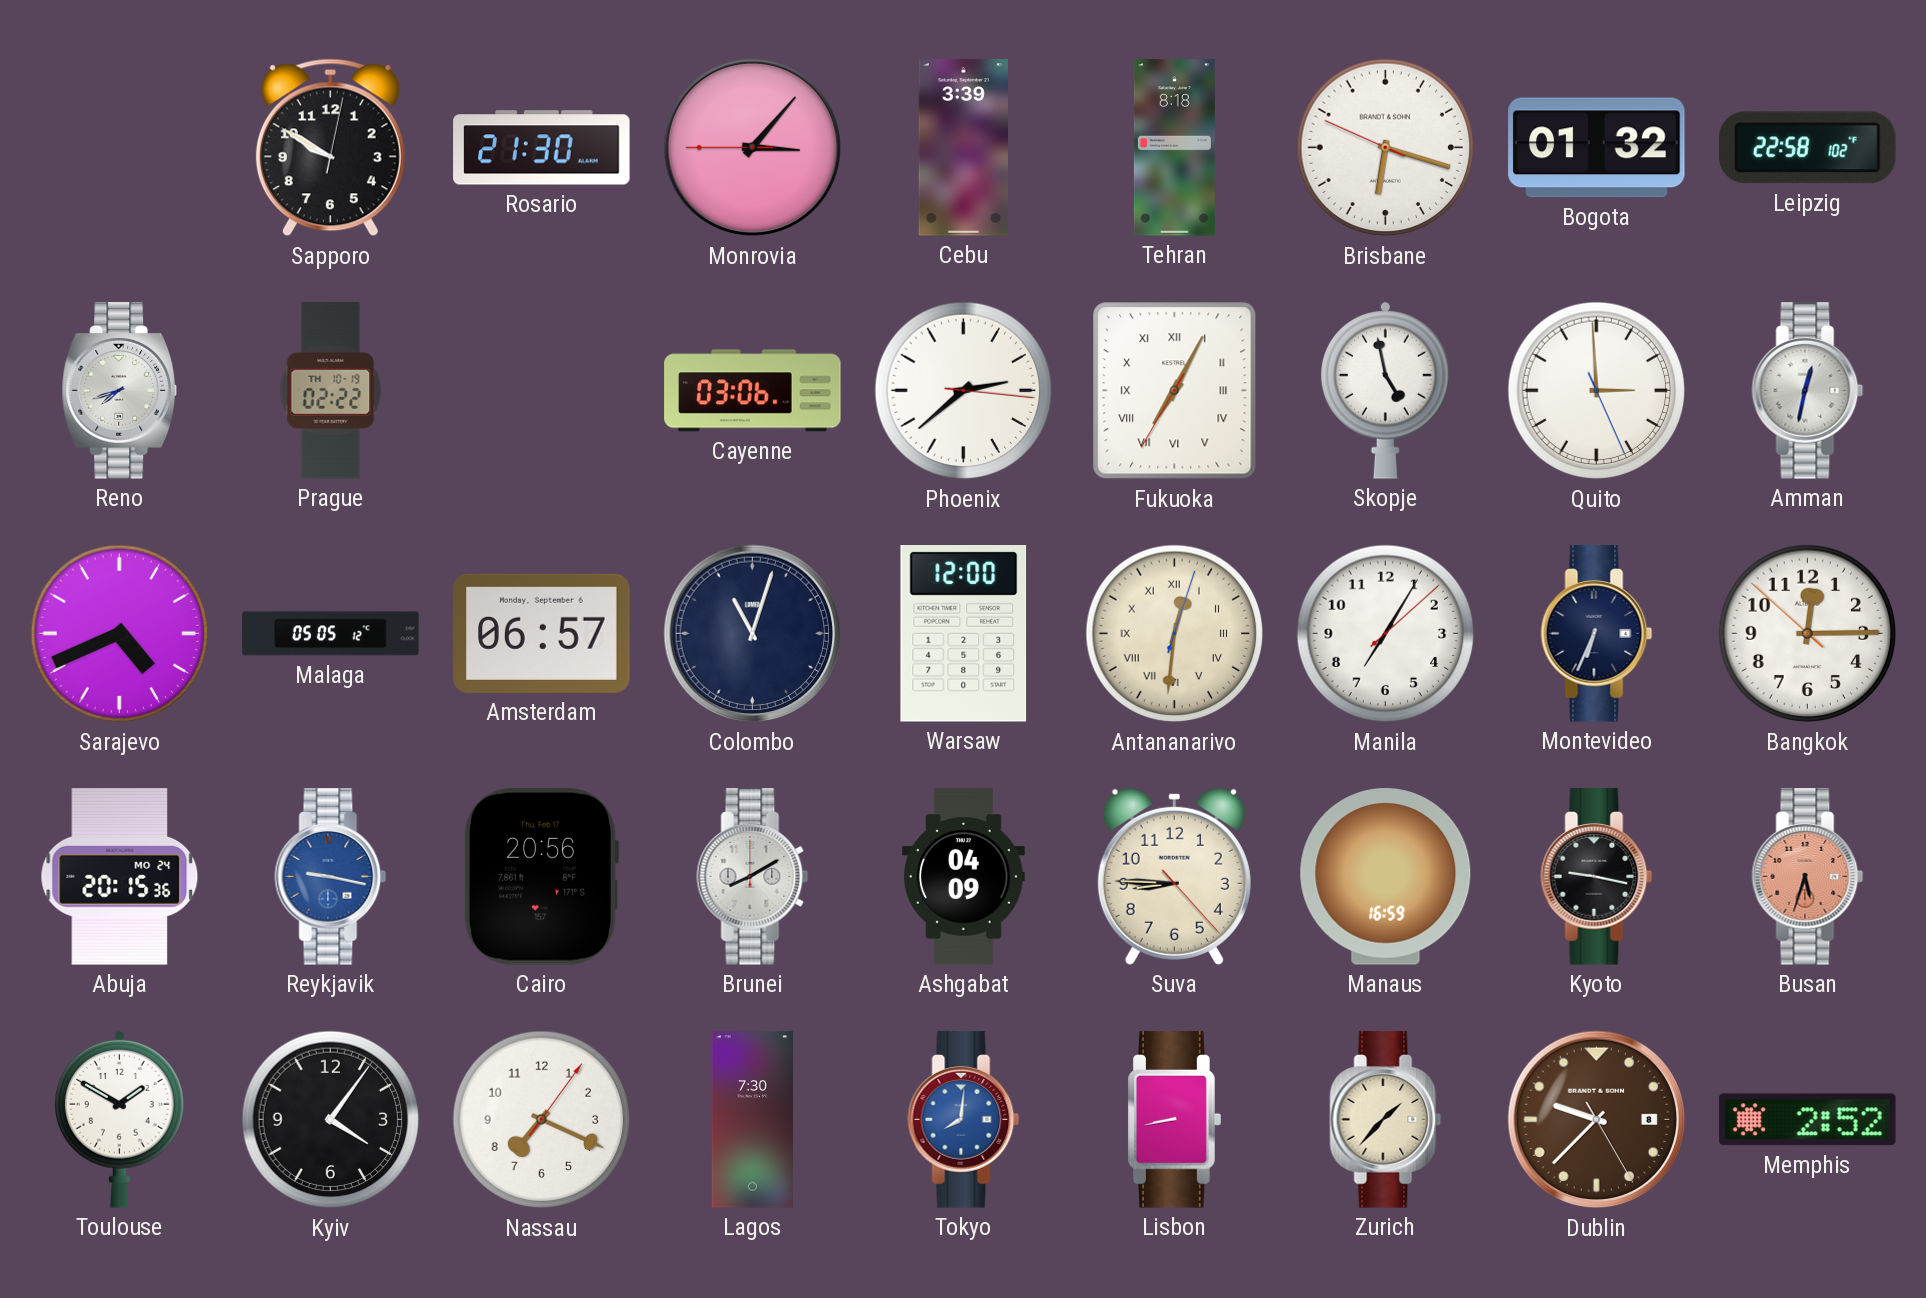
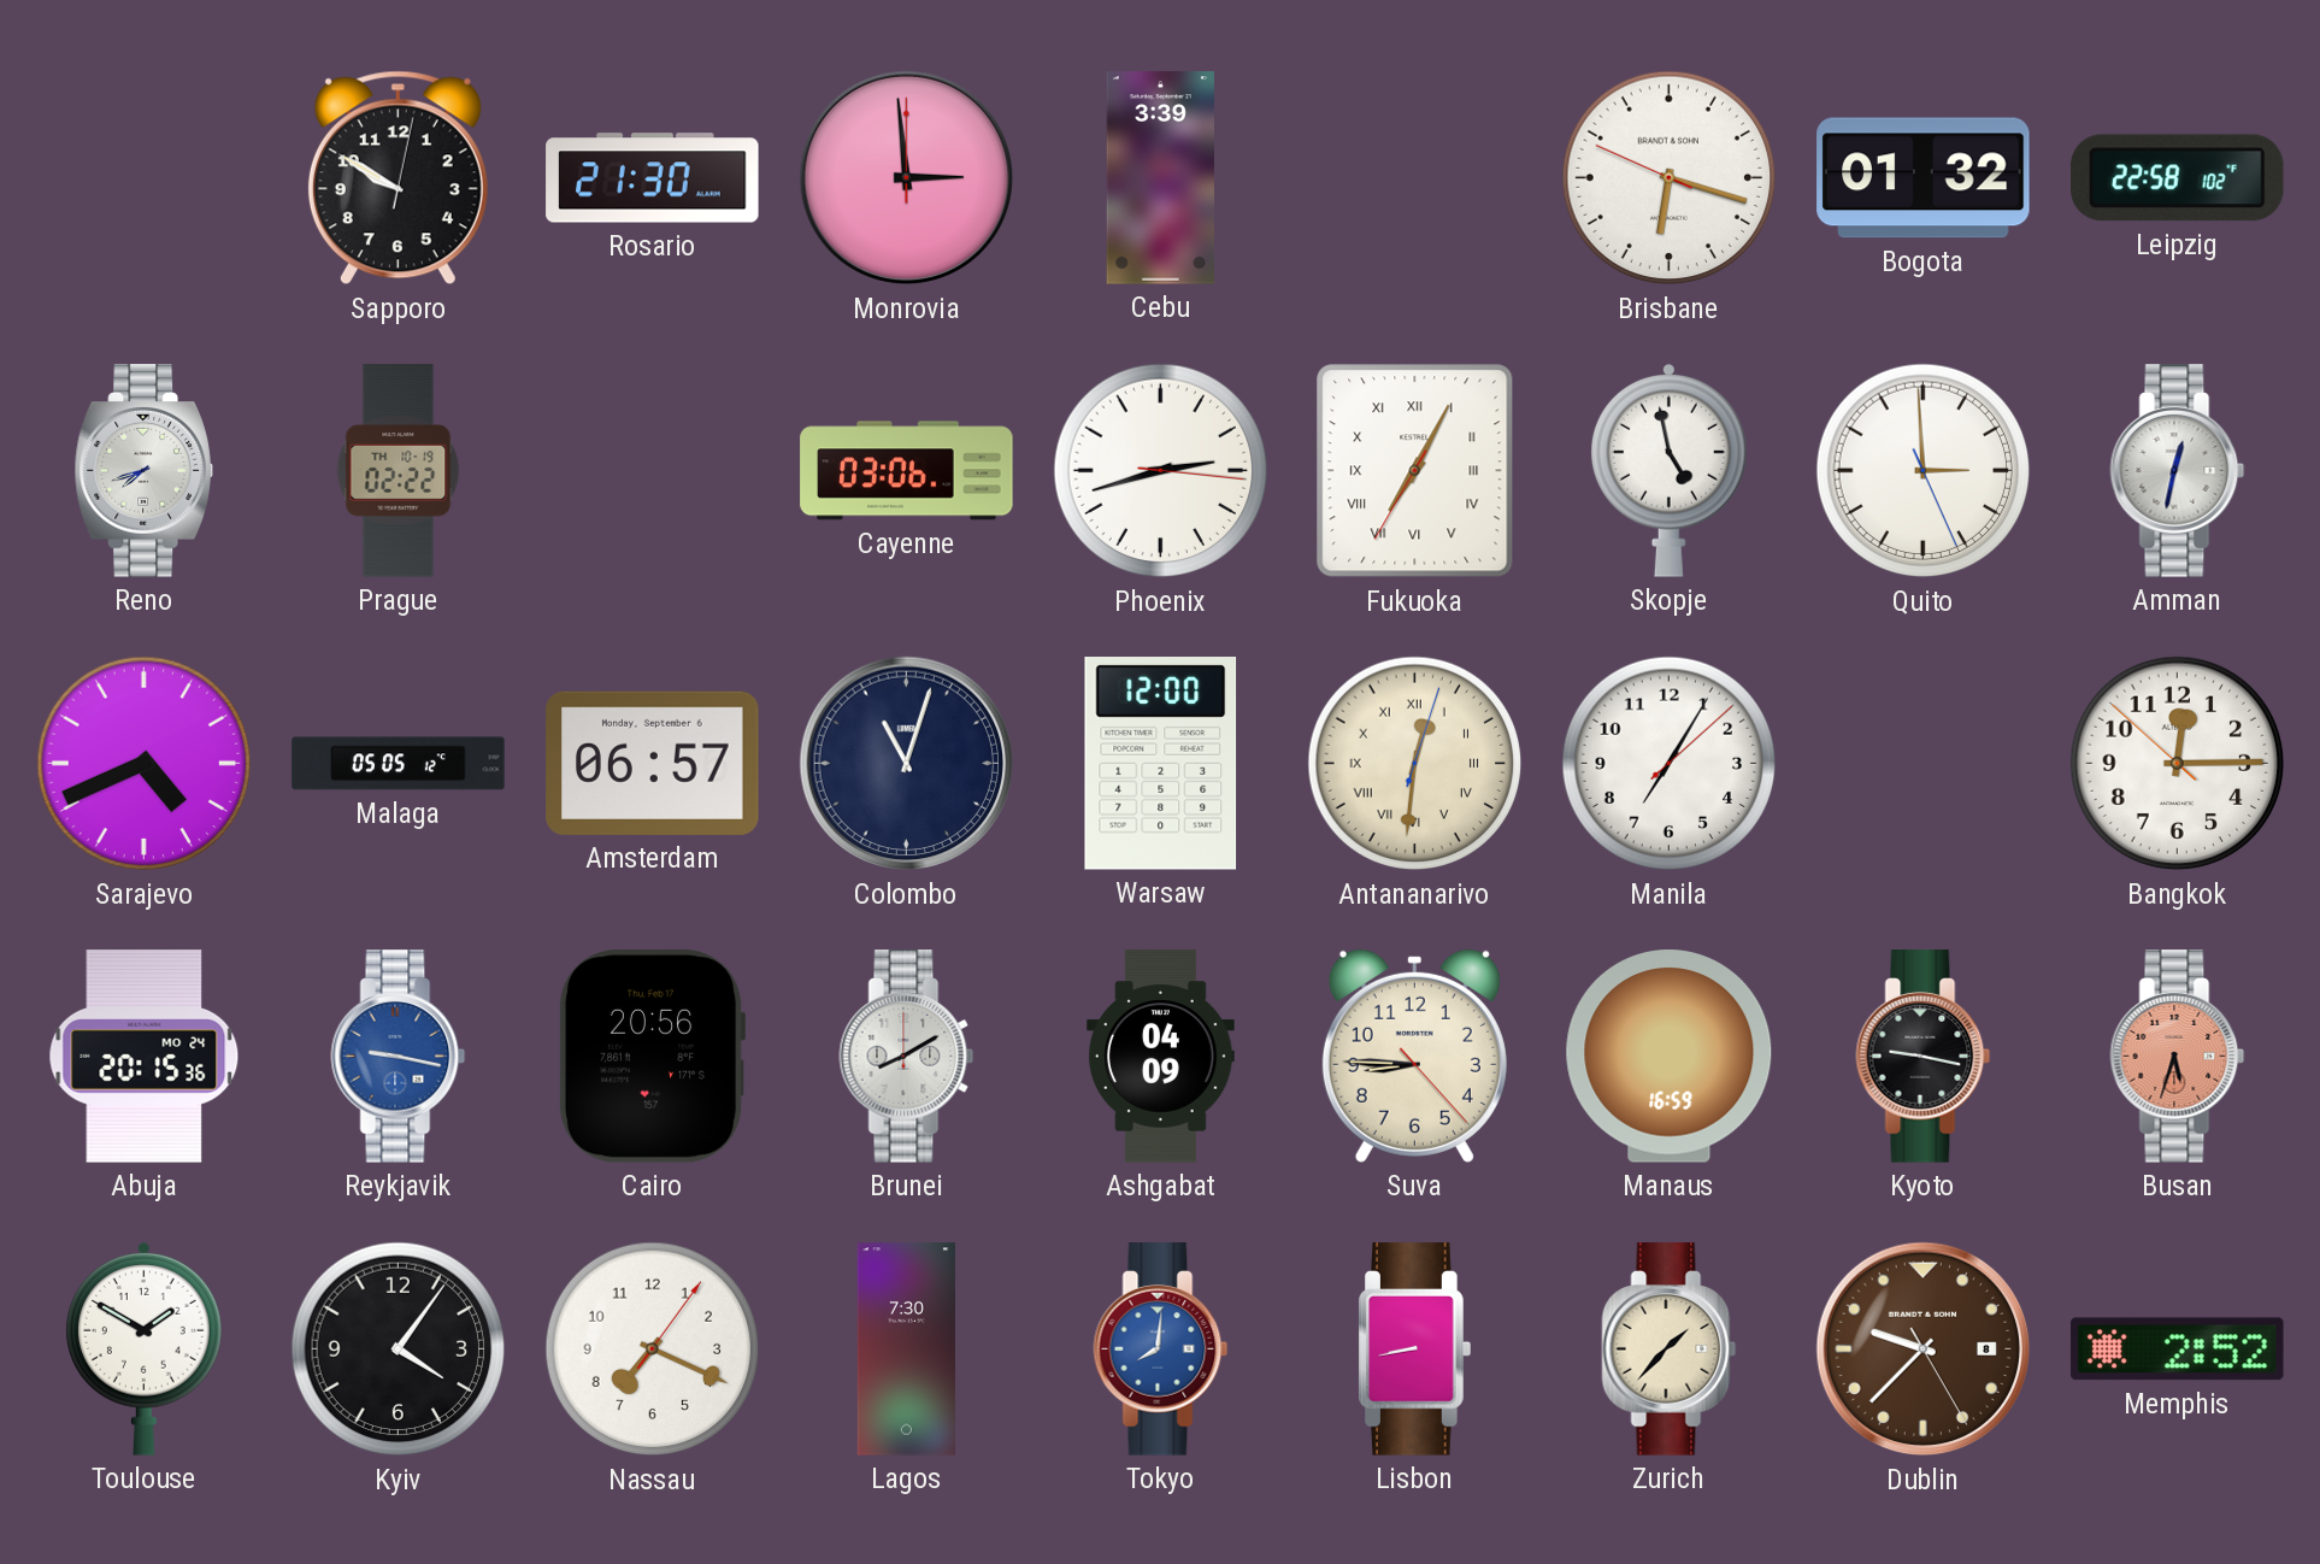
Monrovia: 3:06 -> 2:59
Tehran: 8:18 -> none
Phoenix: 2:38 -> 2:42
Montevideo: 6:34 -> none
